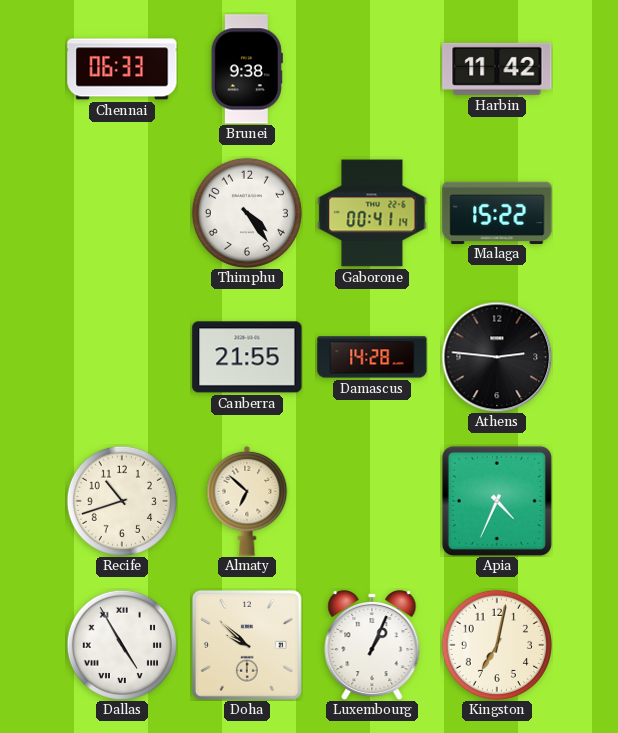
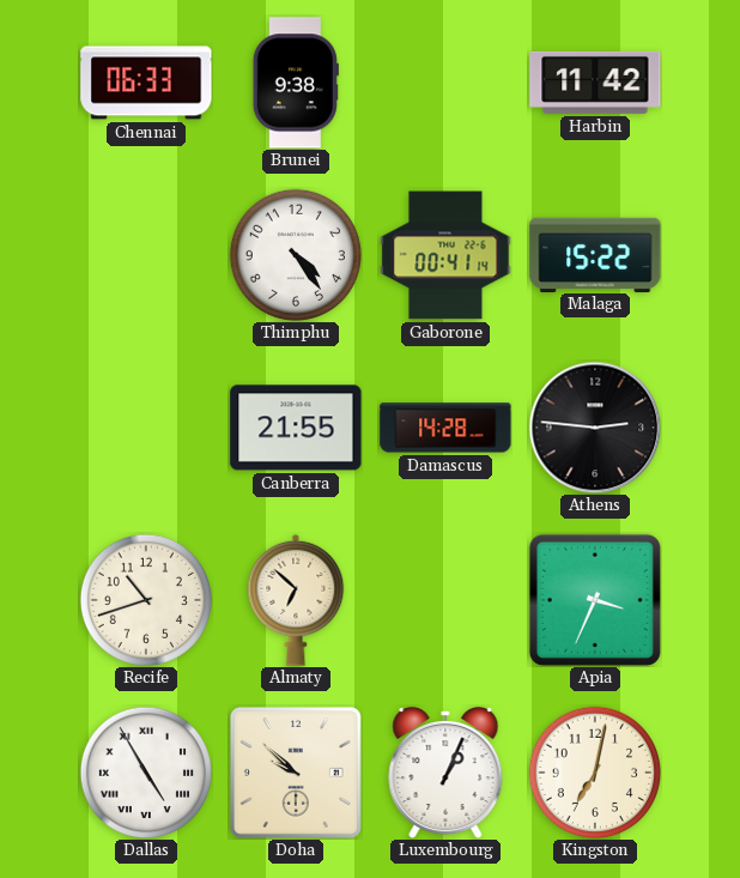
Apia: 4:34 -> 3:34
